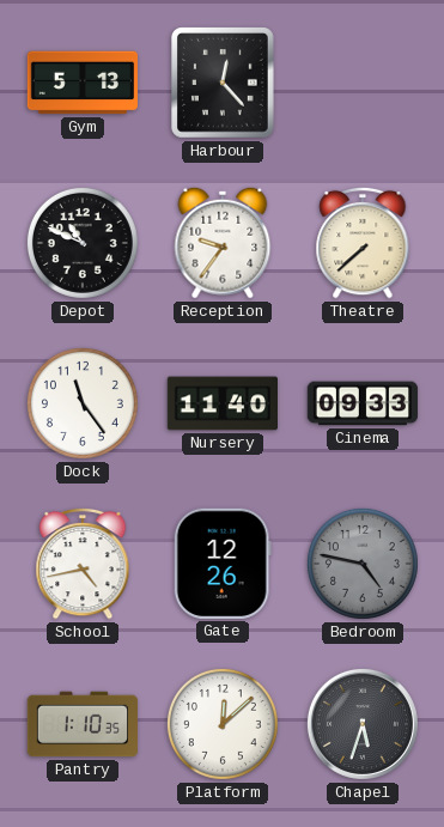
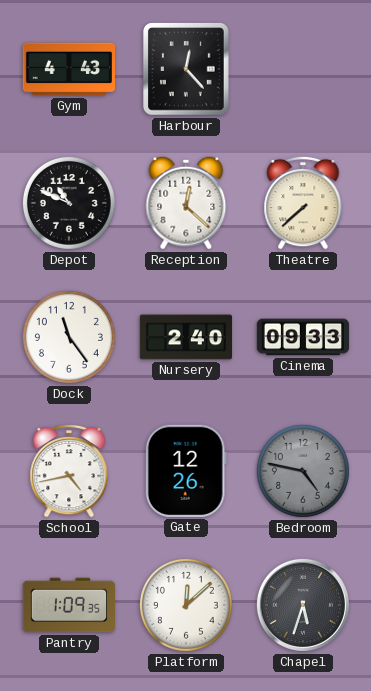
Gym: 5:13 -> 4:43
Reception: 9:36 -> 12:22
Nursery: 11:40 -> 2:40
Pantry: 1:10 -> 1:09
